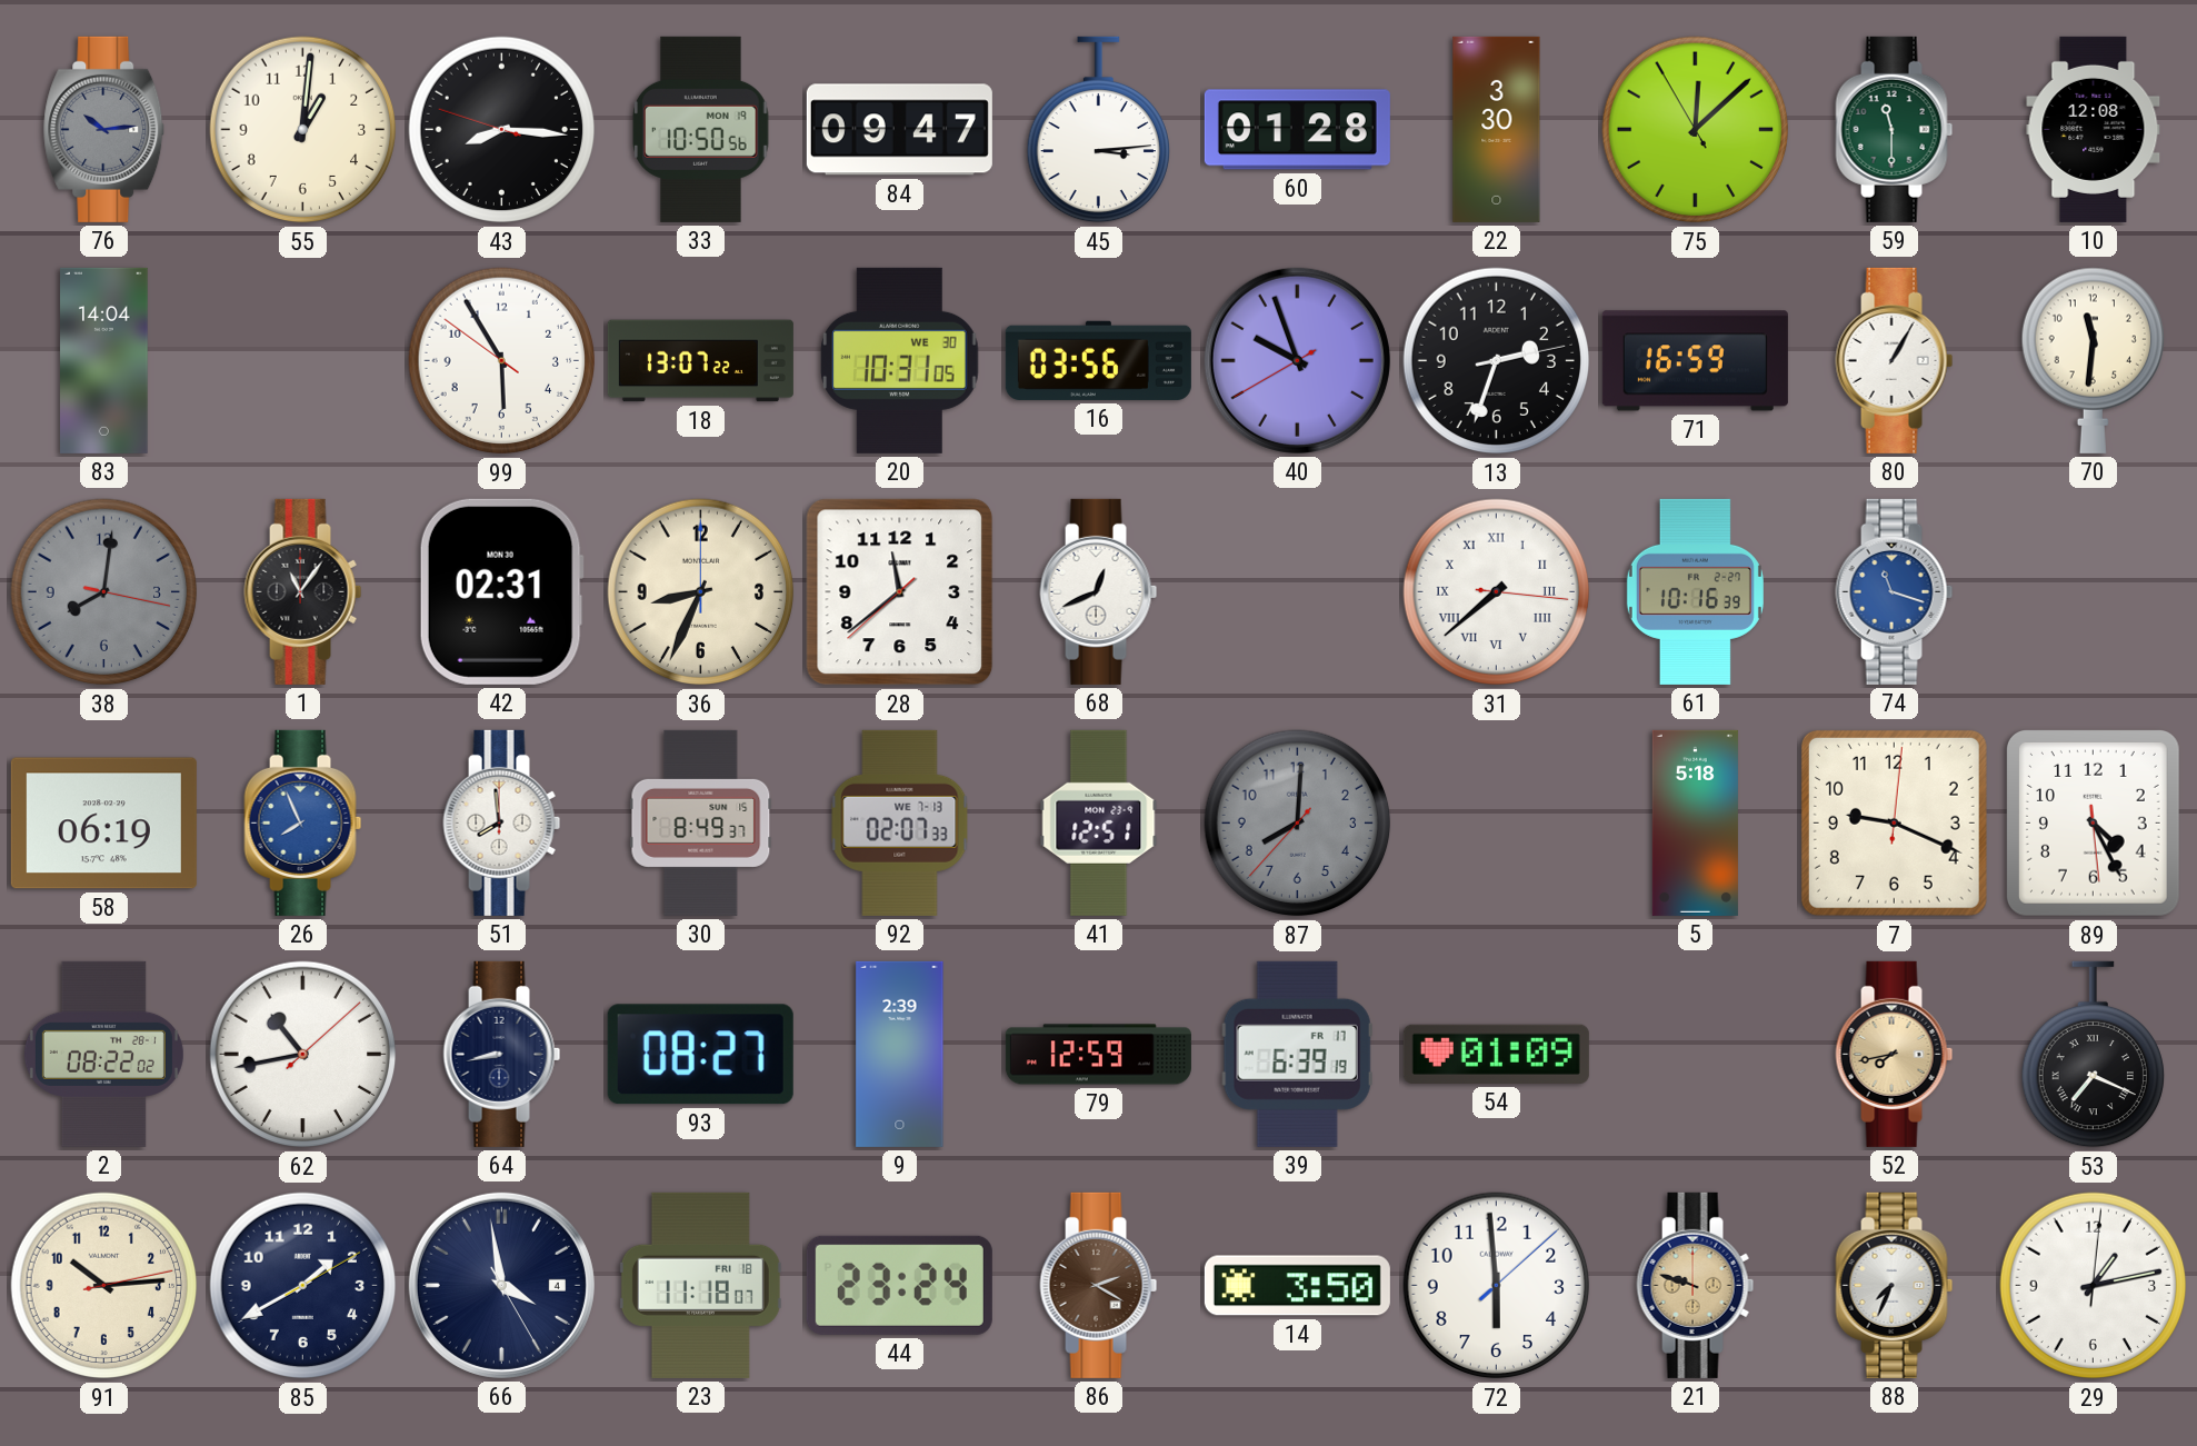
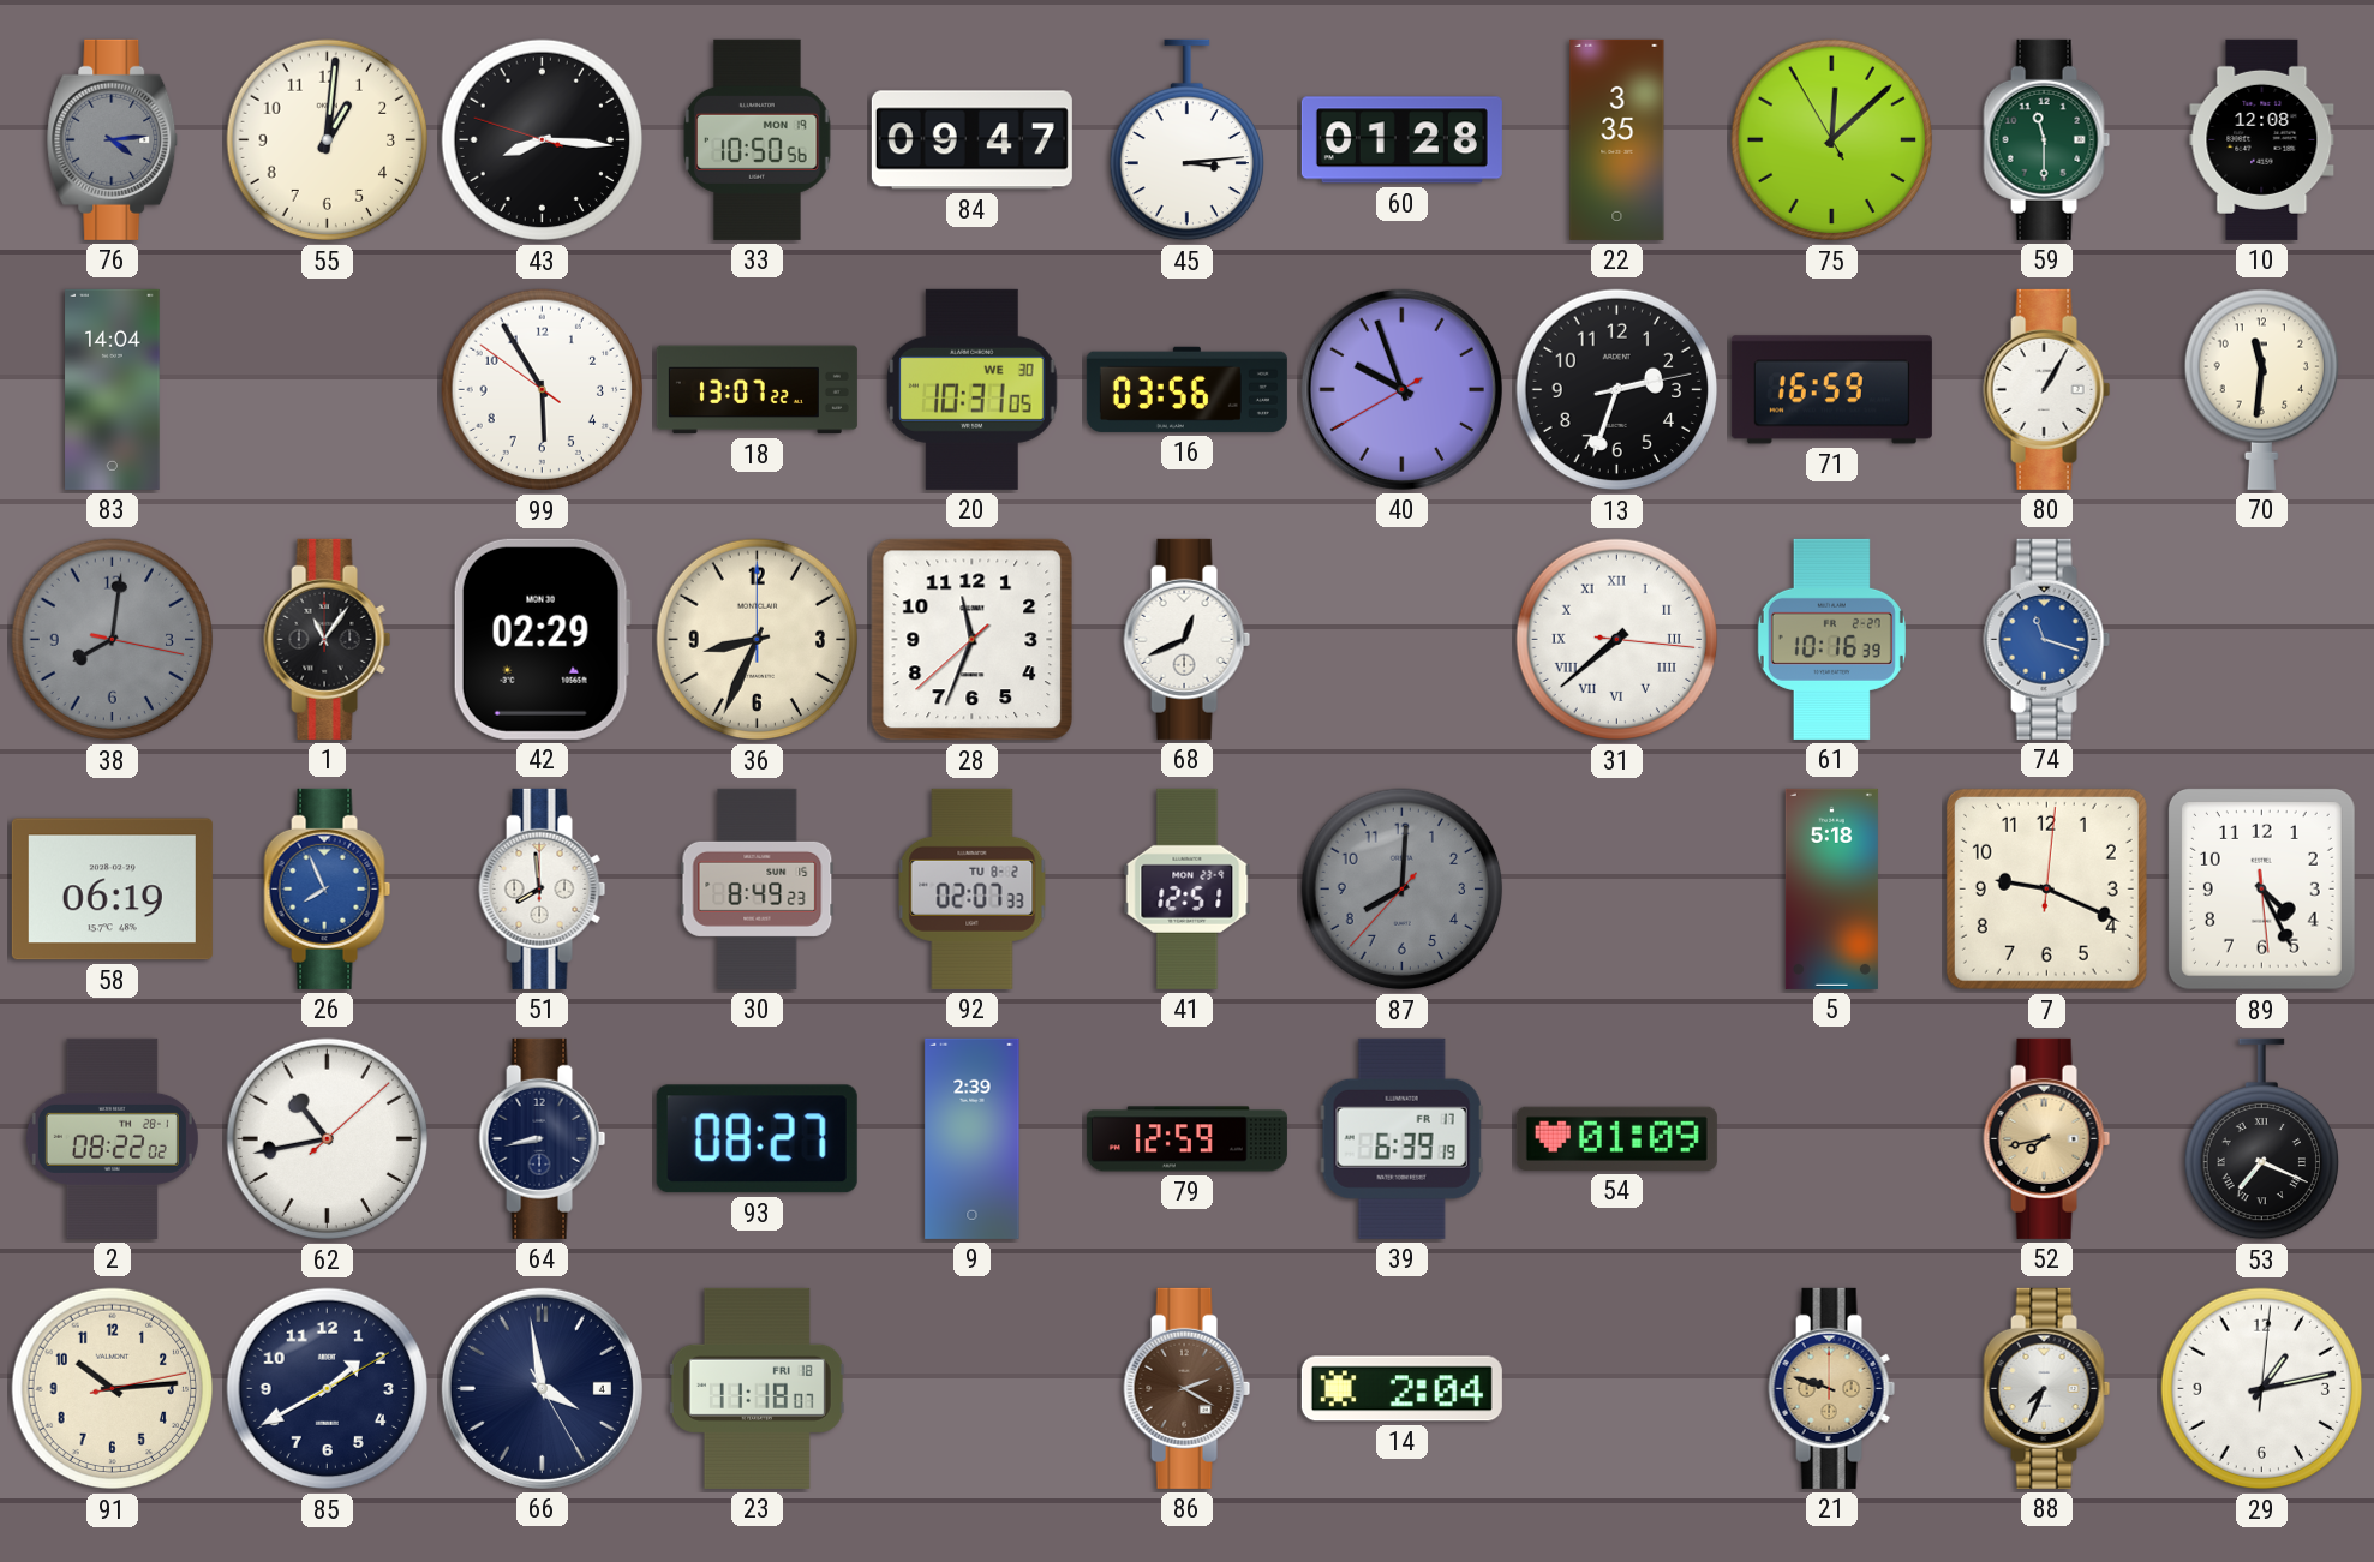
76: 10:14 -> 4:14
22: 3:30 -> 3:35
42: 02:31 -> 02:29
28: 11:38 -> 11:33
30: 8:49:37 -> 8:49:23
92 date: WE 7-13 -> TU 8-2
44: 23:24 -> none
14: 3:50 -> 2:04
72: 5:59 -> none
